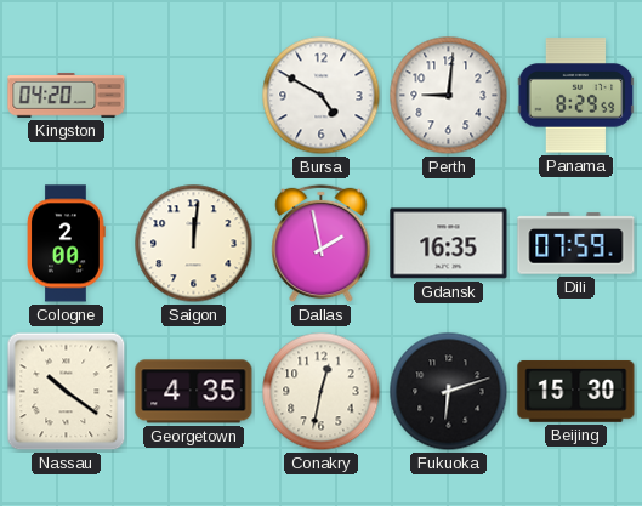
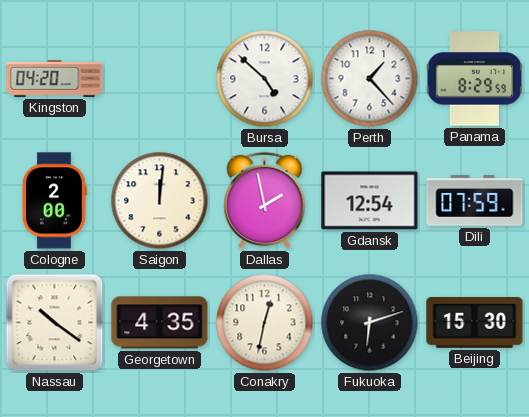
Bursa: 4:50 -> 4:52
Perth: 9:01 -> 1:23
Gdansk: 16:35 -> 12:54
